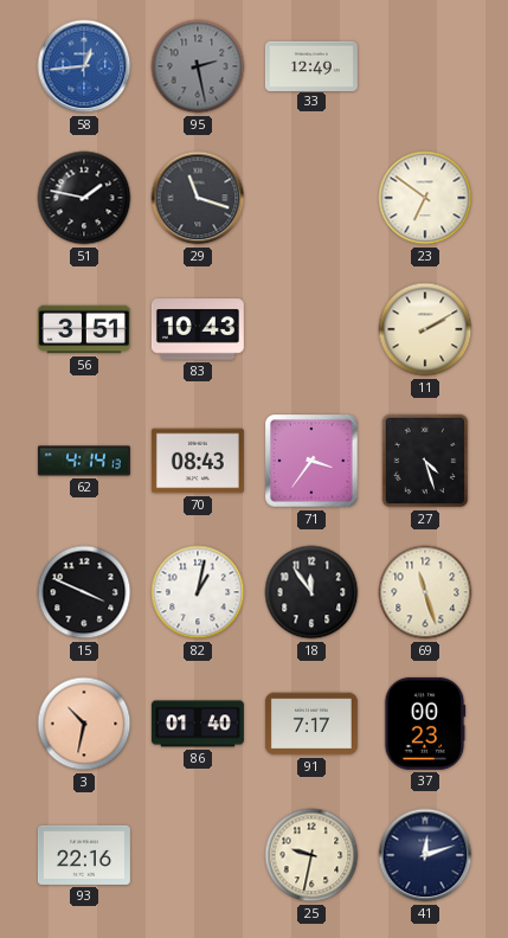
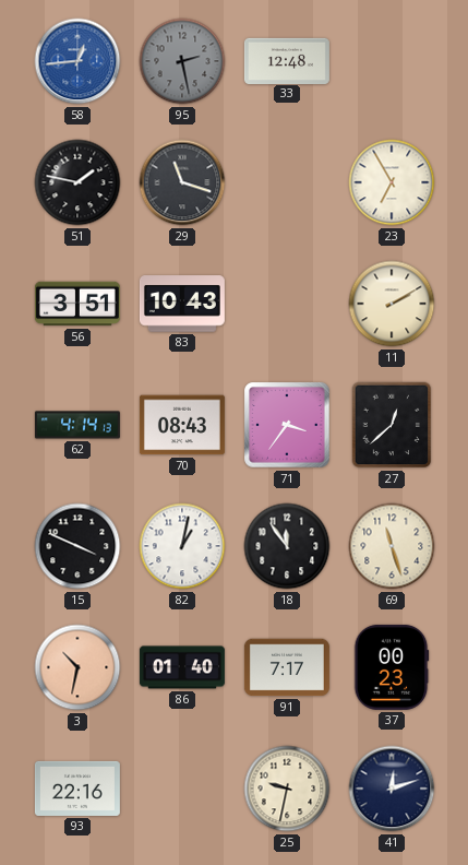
33: 12:49 -> 12:48
23: 6:51 -> 6:55
27: 4:27 -> 12:38
